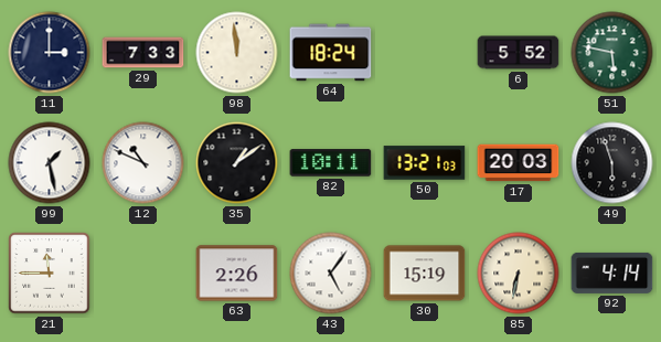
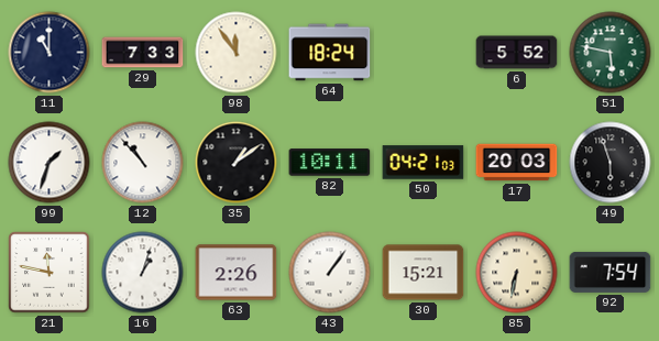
11: 3:00 -> 11:00
98: 11:59 -> 11:54
99: 1:28 -> 1:33
12: 10:49 -> 10:53
50: 13:21 -> 04:21
21: 11:45 -> 11:47
16: none -> 1:03
43: 5:06 -> 1:06
30: 15:19 -> 15:21
92: 4:14 -> 7:54
